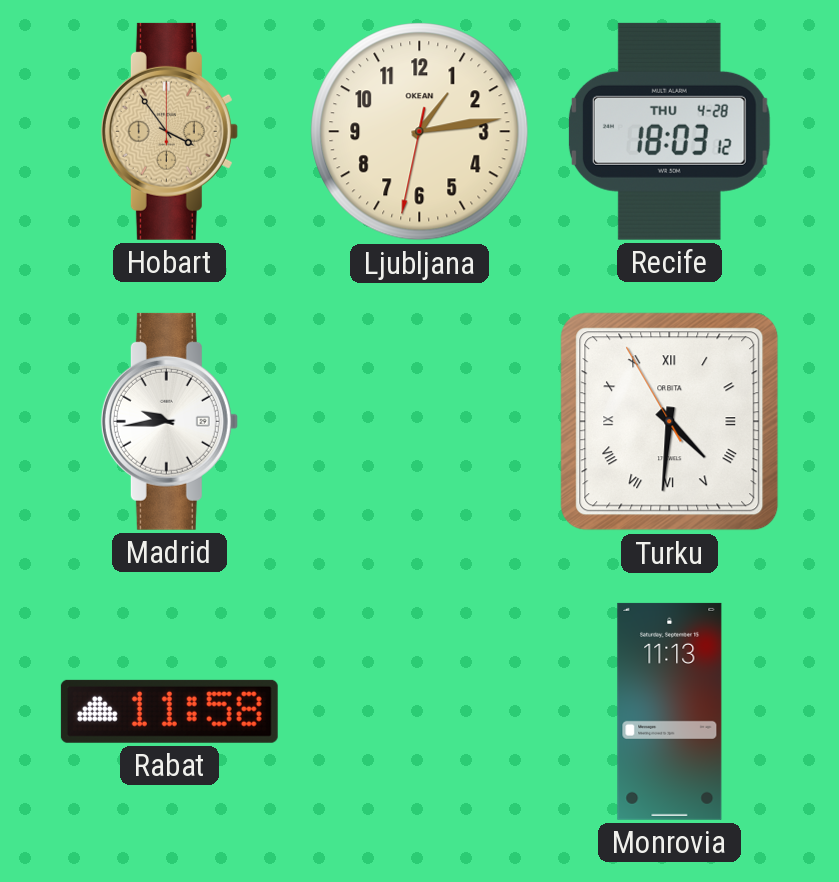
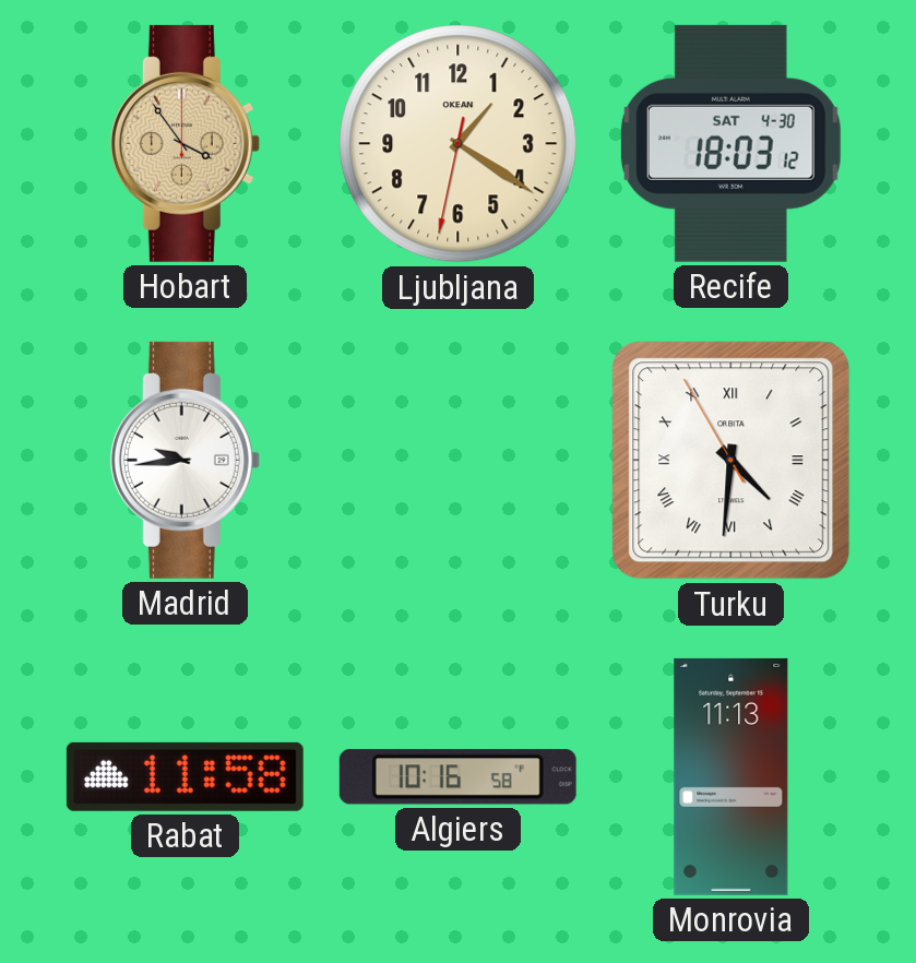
Ljubljana: 1:13 -> 1:20
Recife date: THU 4-28 -> SAT 4-30
Algiers: none -> 10:16
